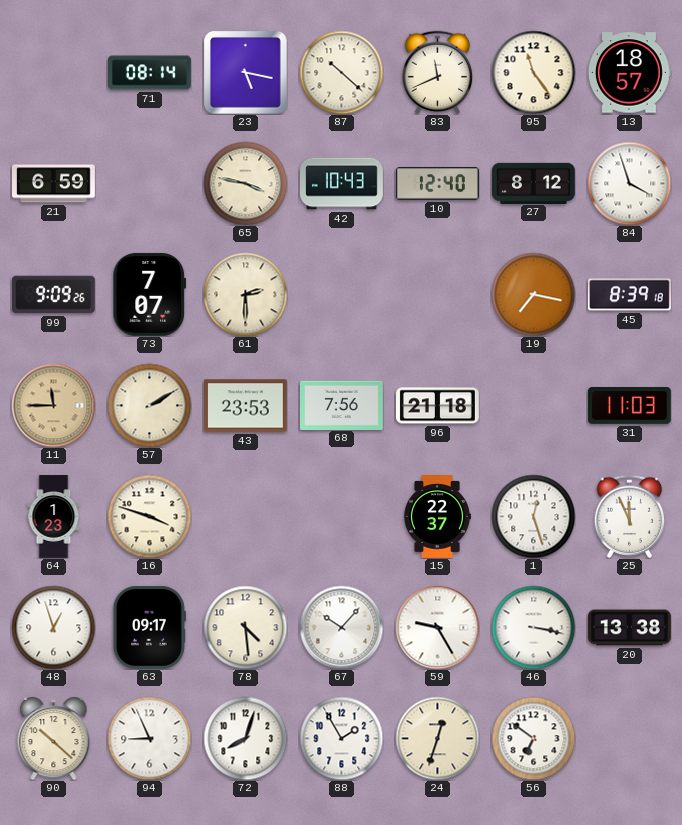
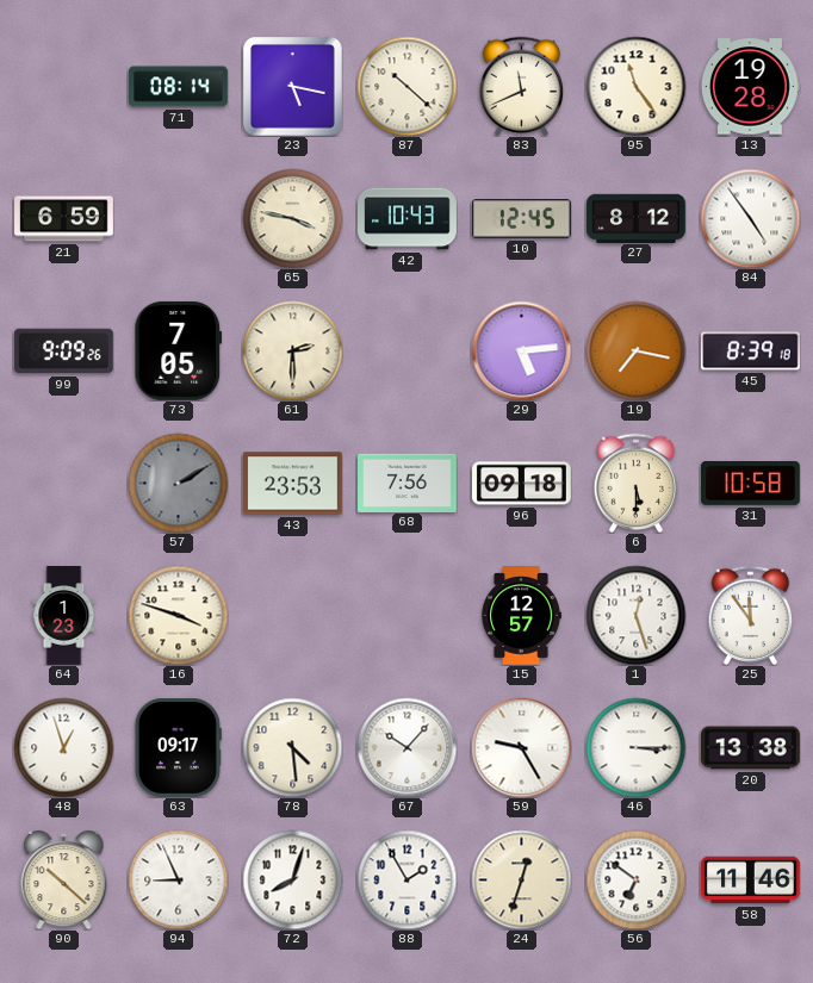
13: 18:57 -> 19:28
10: 12:40 -> 12:45
84: 3:57 -> 4:54
73: 7:07 -> 7:05
29: none -> 5:14
11: 11:45 -> none
57 dial: cream -> grey
96: 21:18 -> 09:18
6: none -> 5:30
31: 11:03 -> 10:58
15: 22:37 -> 12:57
25: 11:56 -> 11:54
46: 3:17 -> 3:15
58: none -> 11:46
